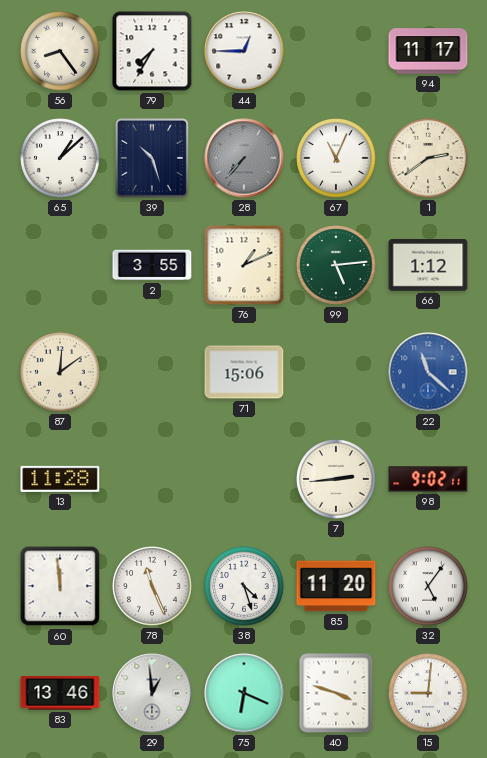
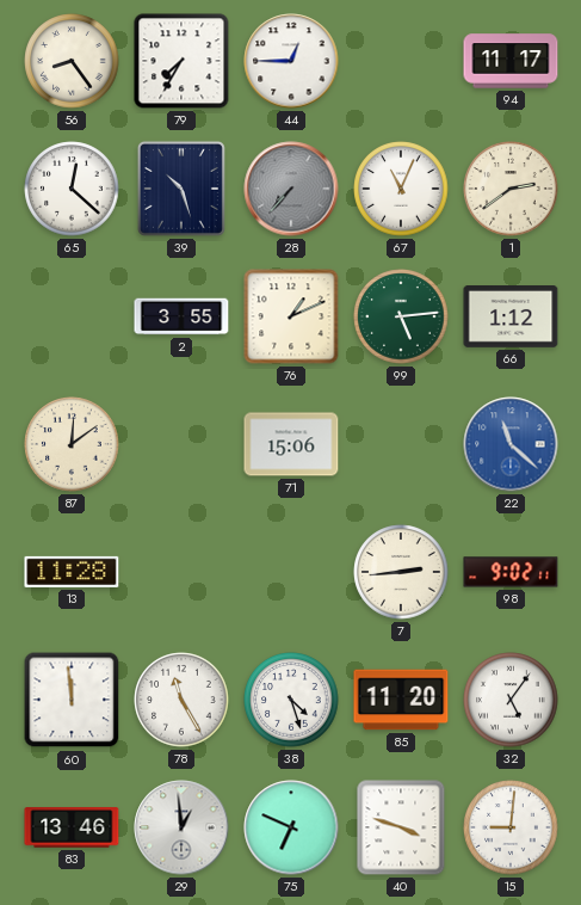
65: 1:08 -> 12:22
78: 11:26 -> 11:25
75: 6:19 -> 6:49
